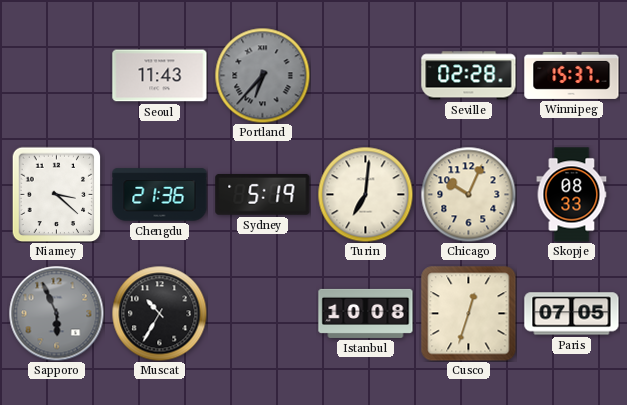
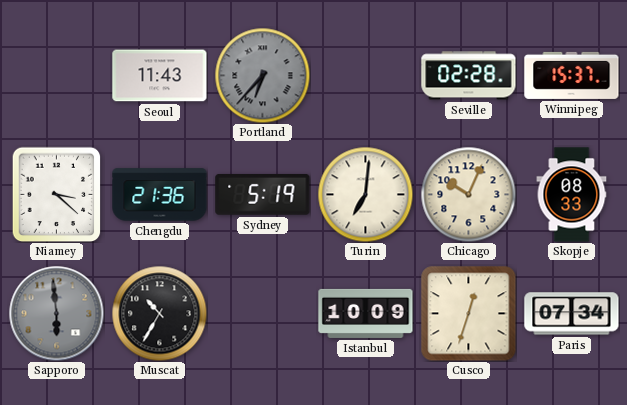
Sapporo: 5:56 -> 5:59
Istanbul: 10:08 -> 10:09
Paris: 07:05 -> 07:34
